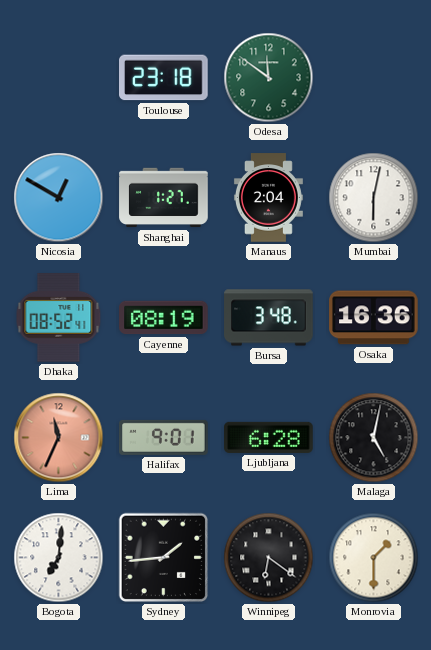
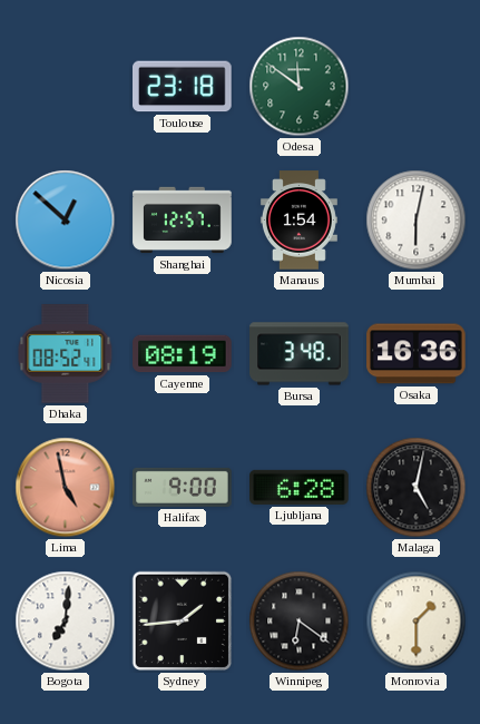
Nicosia: 12:50 -> 12:52
Shanghai: 1:27 -> 12:57
Manaus: 2:04 -> 1:54
Lima: 11:34 -> 4:58
Halifax: 9:01 -> 9:00
